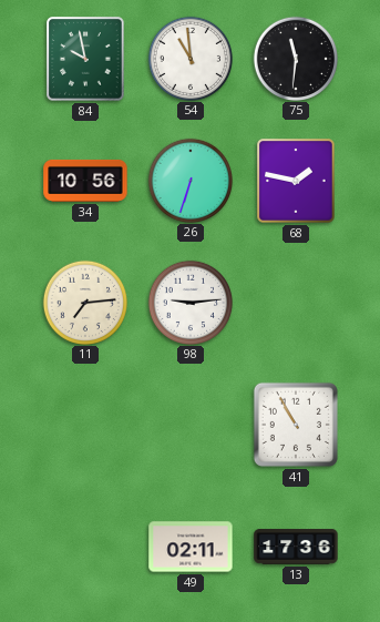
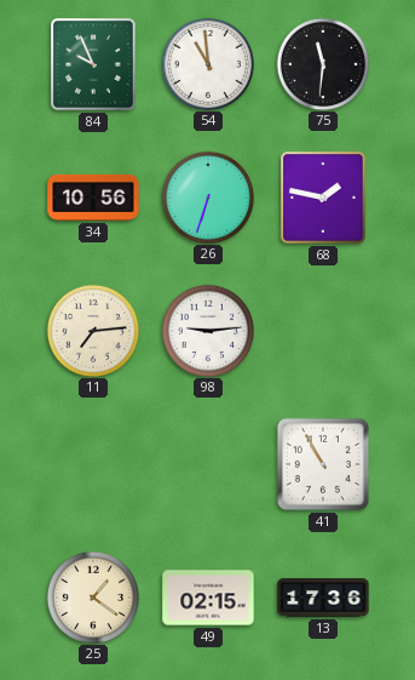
84: 9:58 -> 9:56
25: none -> 1:21
49: 02:11 -> 02:15
